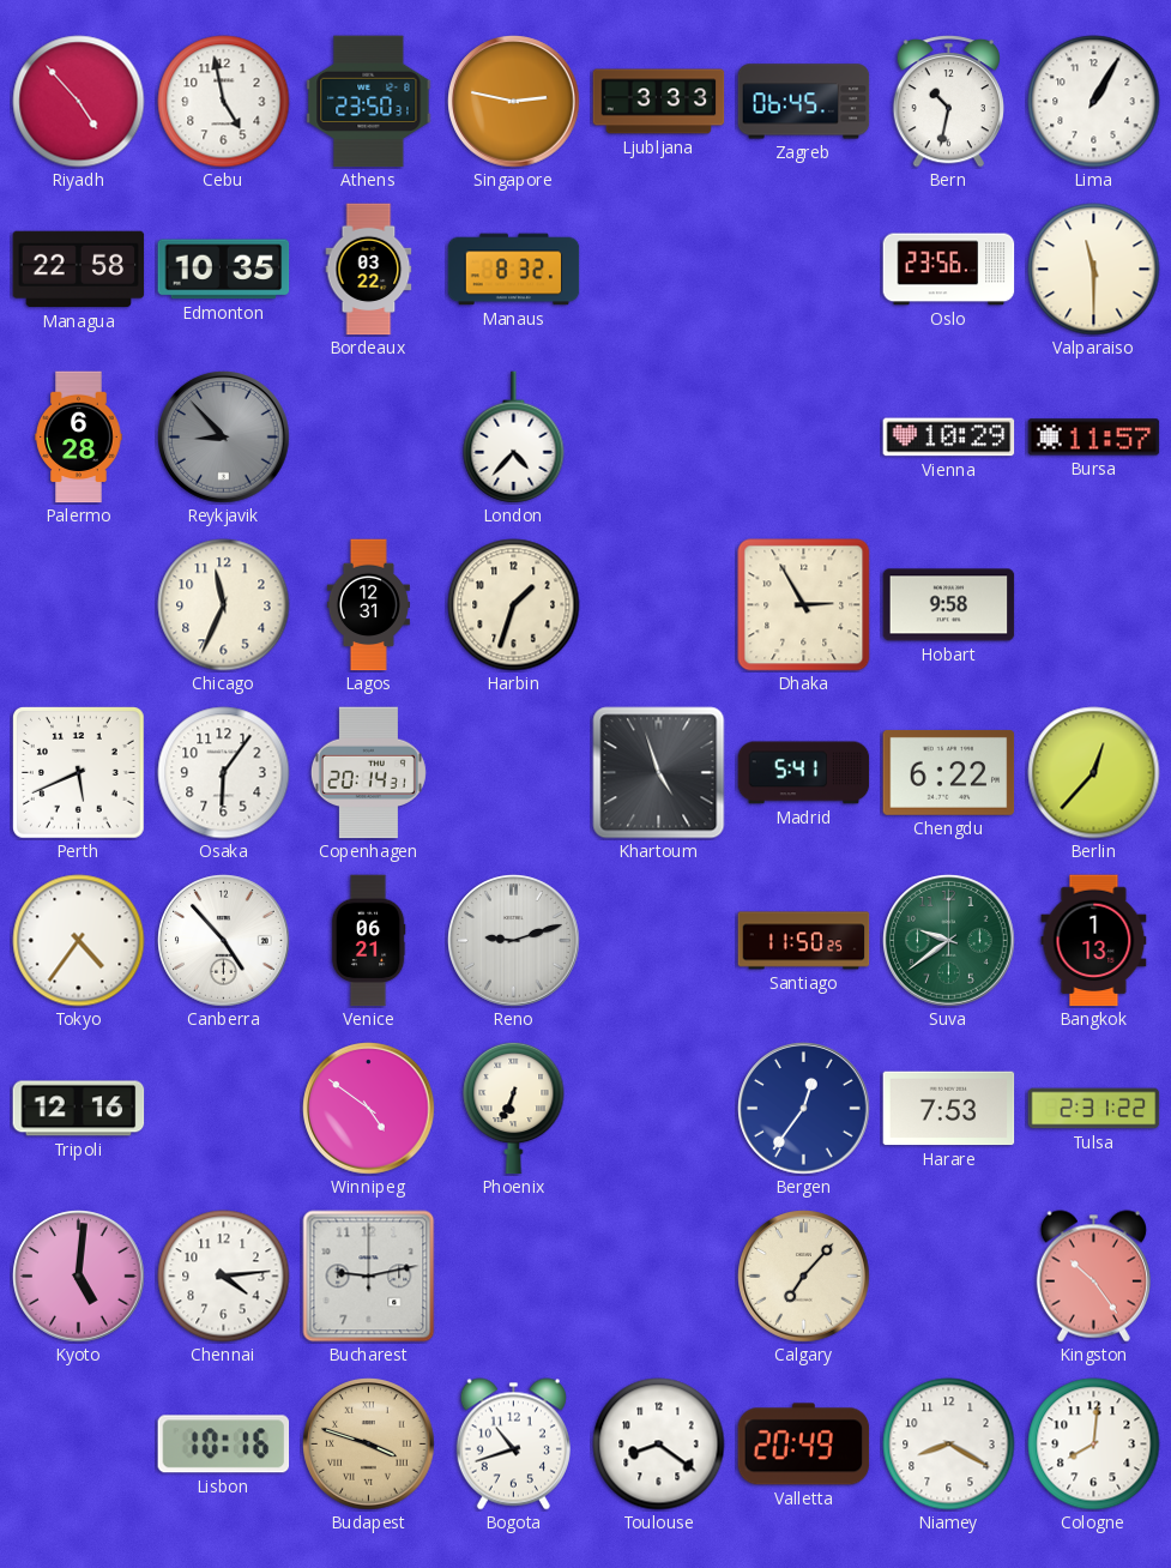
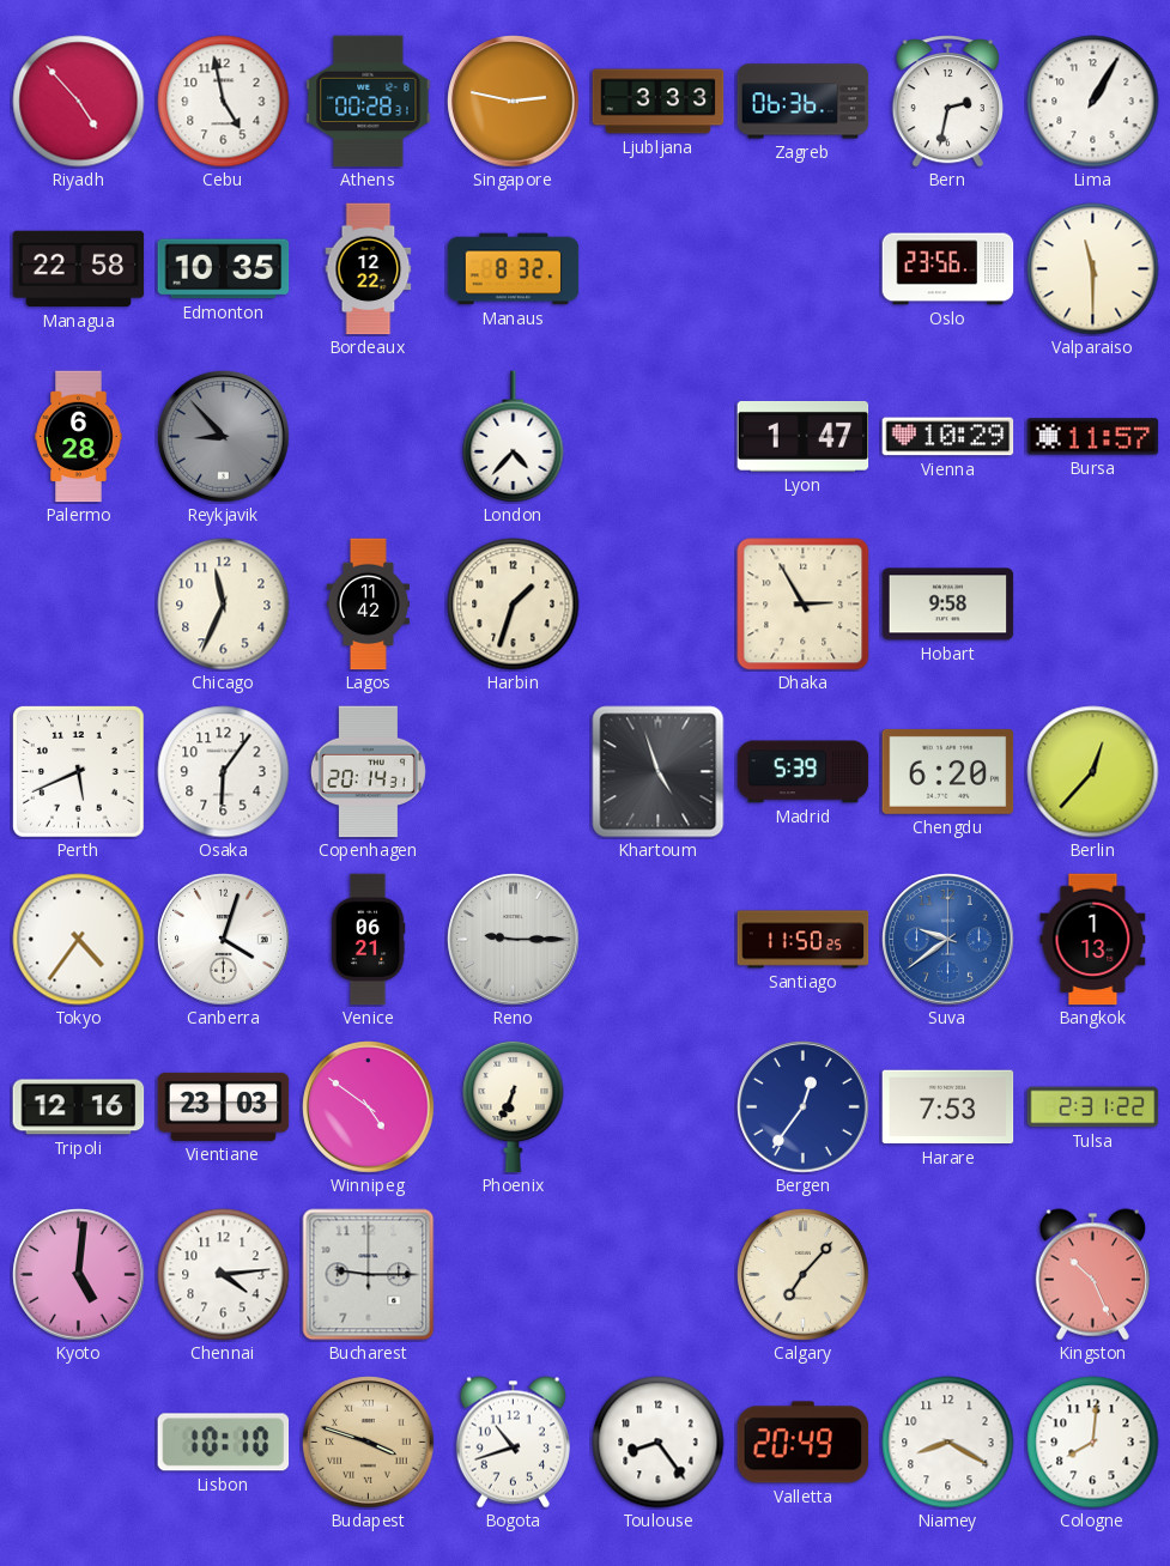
Athens: 23:50 -> 00:28
Zagreb: 06:45 -> 06:36
Bern: 10:32 -> 2:32
Bordeaux: 03:22 -> 12:22
Lyon: none -> 1:47
Lagos: 12:31 -> 11:42
Madrid: 5:41 -> 5:39
Chengdu: 6:22 -> 6:20
Canberra: 4:53 -> 4:03
Reno: 9:12 -> 9:15
Suva dial: green -> blue
Vientiane: none -> 23:03
Bucharest: 9:13 -> 9:15
Kingston: 10:24 -> 10:26
Lisbon: 10:16 -> 10:10
Toulouse: 8:21 -> 8:24
